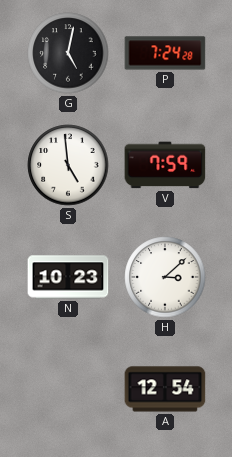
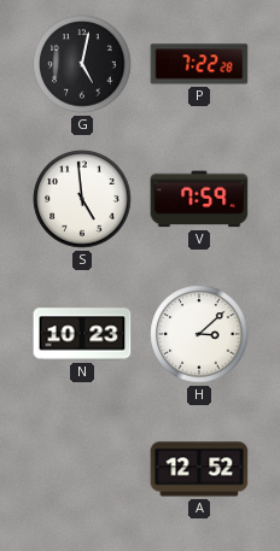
P: 7:24 -> 7:22
A: 12:54 -> 12:52
